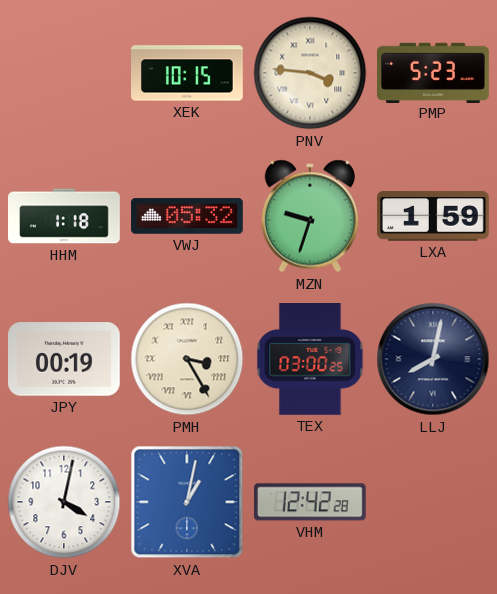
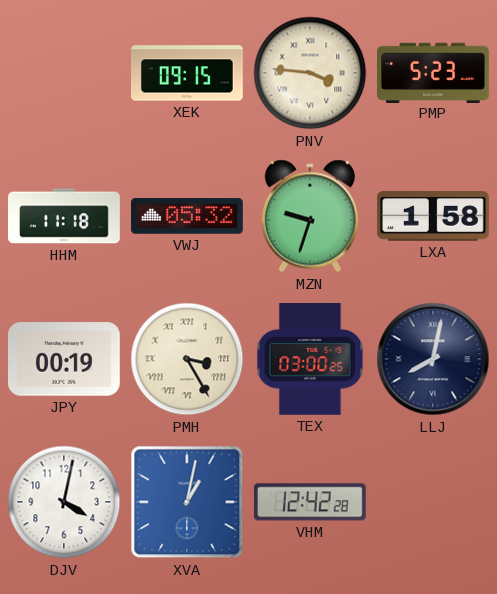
XEK: 10:15 -> 09:15
HHM: 1:18 -> 11:18
LXA: 1:59 -> 1:58
